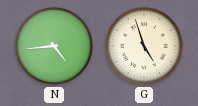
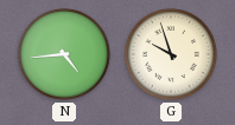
G: 4:57 -> 9:57
